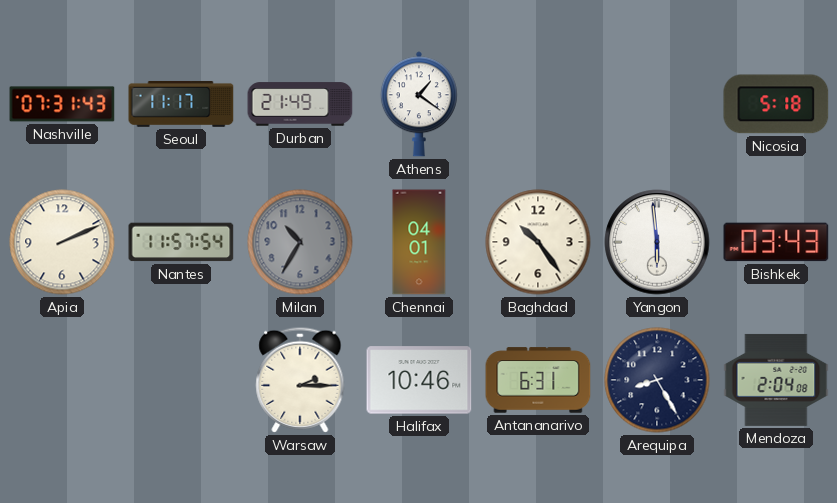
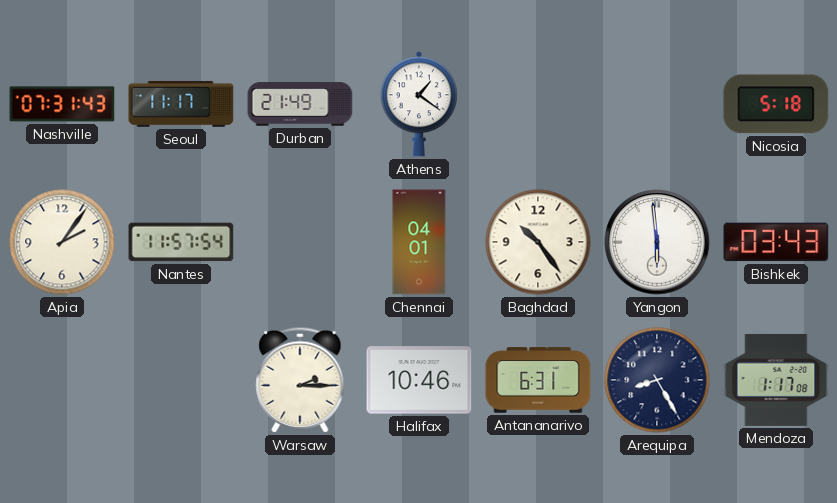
Apia: 2:11 -> 2:06
Milan: 10:35 -> none
Mendoza: 2:04 -> 1:17
